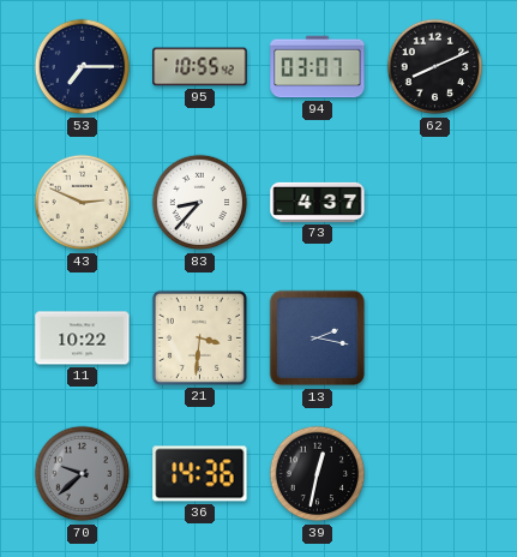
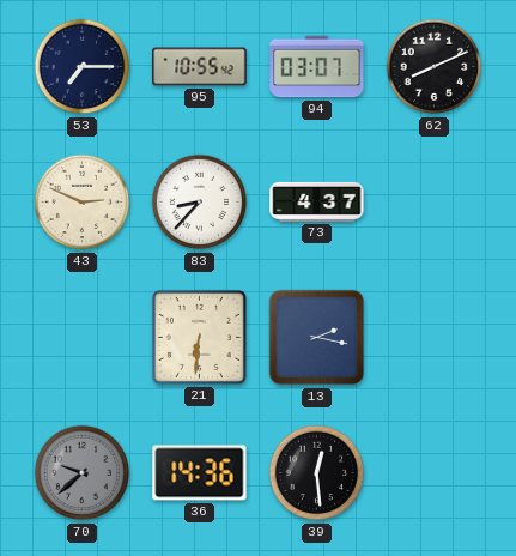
11: 10:22 -> none
21: 3:31 -> 6:31
39: 12:32 -> 12:29
